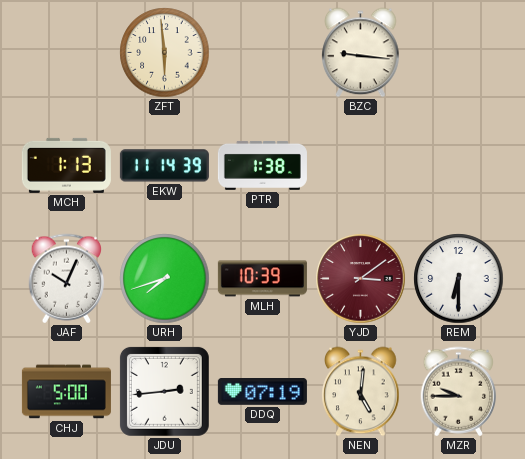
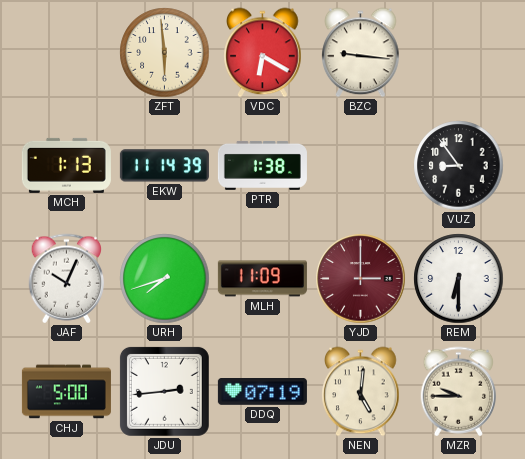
VDC: none -> 6:20
VUZ: none -> 8:54
MLH: 10:39 -> 11:09
YJD: 3:09 -> 3:00
